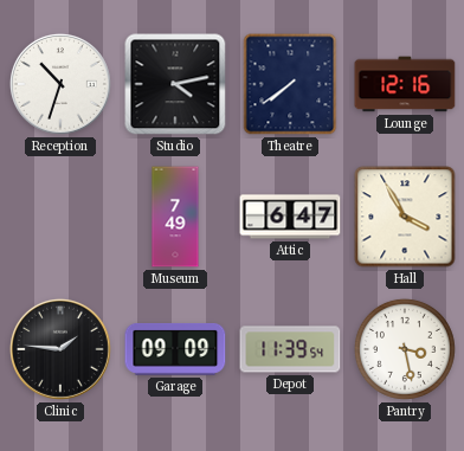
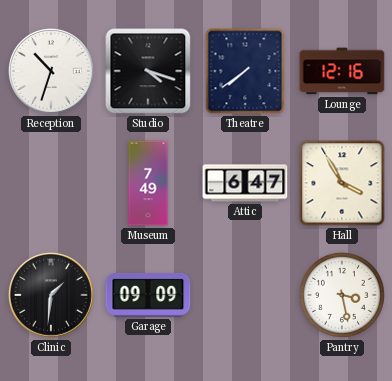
Studio: 4:13 -> 4:18
Clinic: 1:46 -> 1:31
Depot: 11:39 -> none
